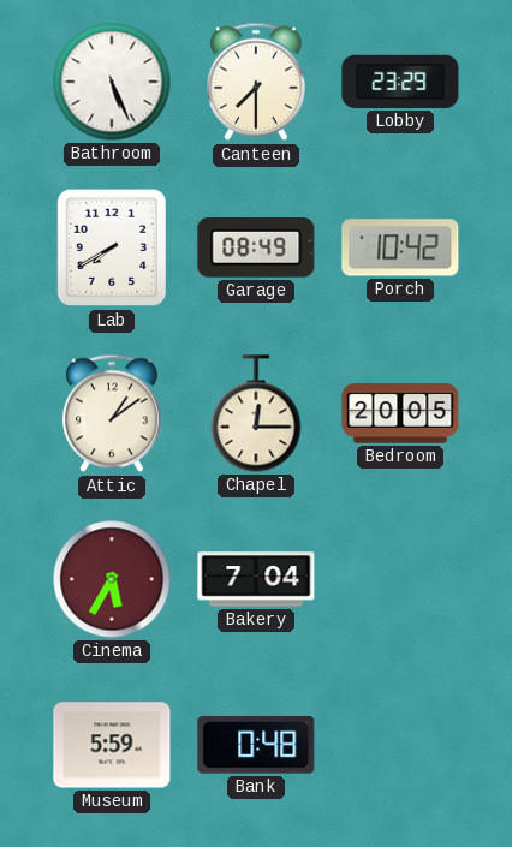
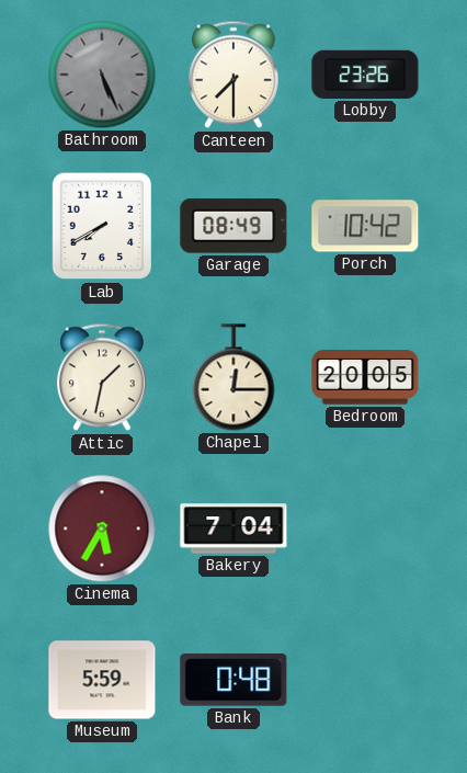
Bathroom dial: white -> grey
Lobby: 23:29 -> 23:26
Attic: 1:09 -> 1:32
